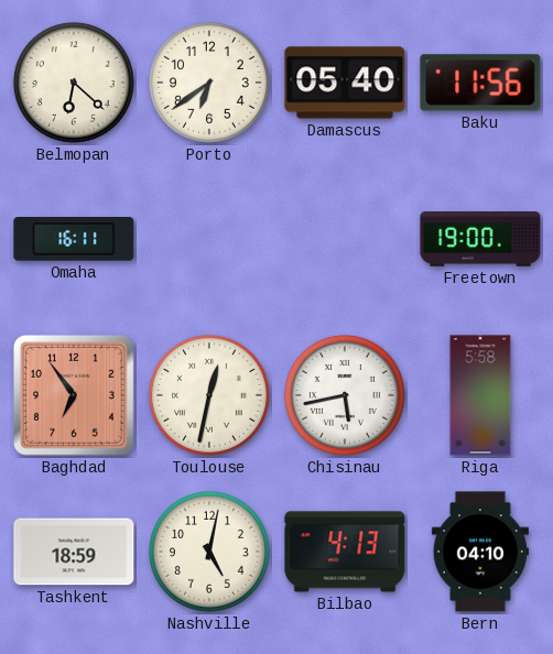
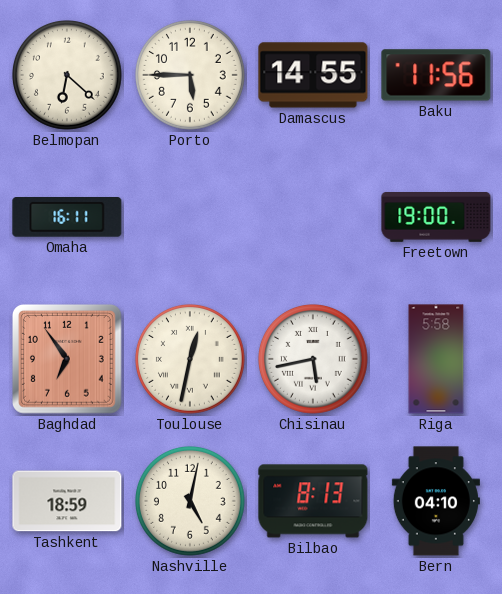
Porto: 6:39 -> 5:45
Damascus: 05:40 -> 14:55
Bilbao: 4:13 -> 8:13
